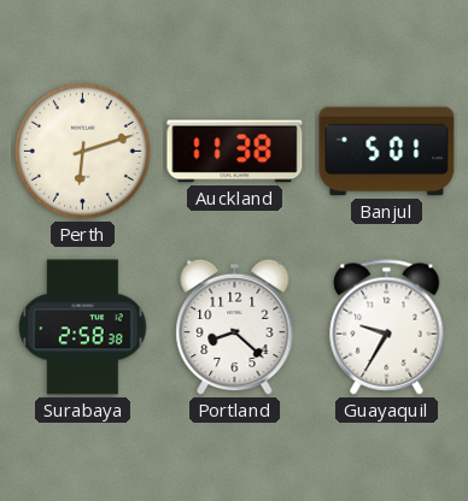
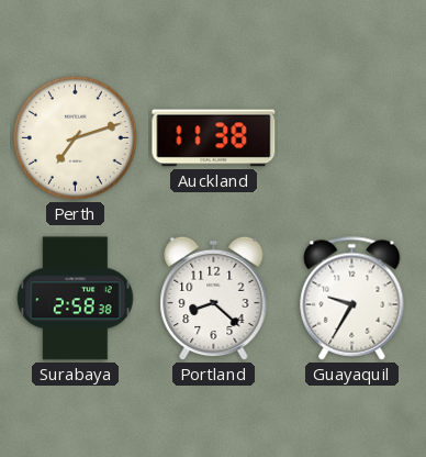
Perth: 6:12 -> 7:12
Banjul: 5:01 -> none
